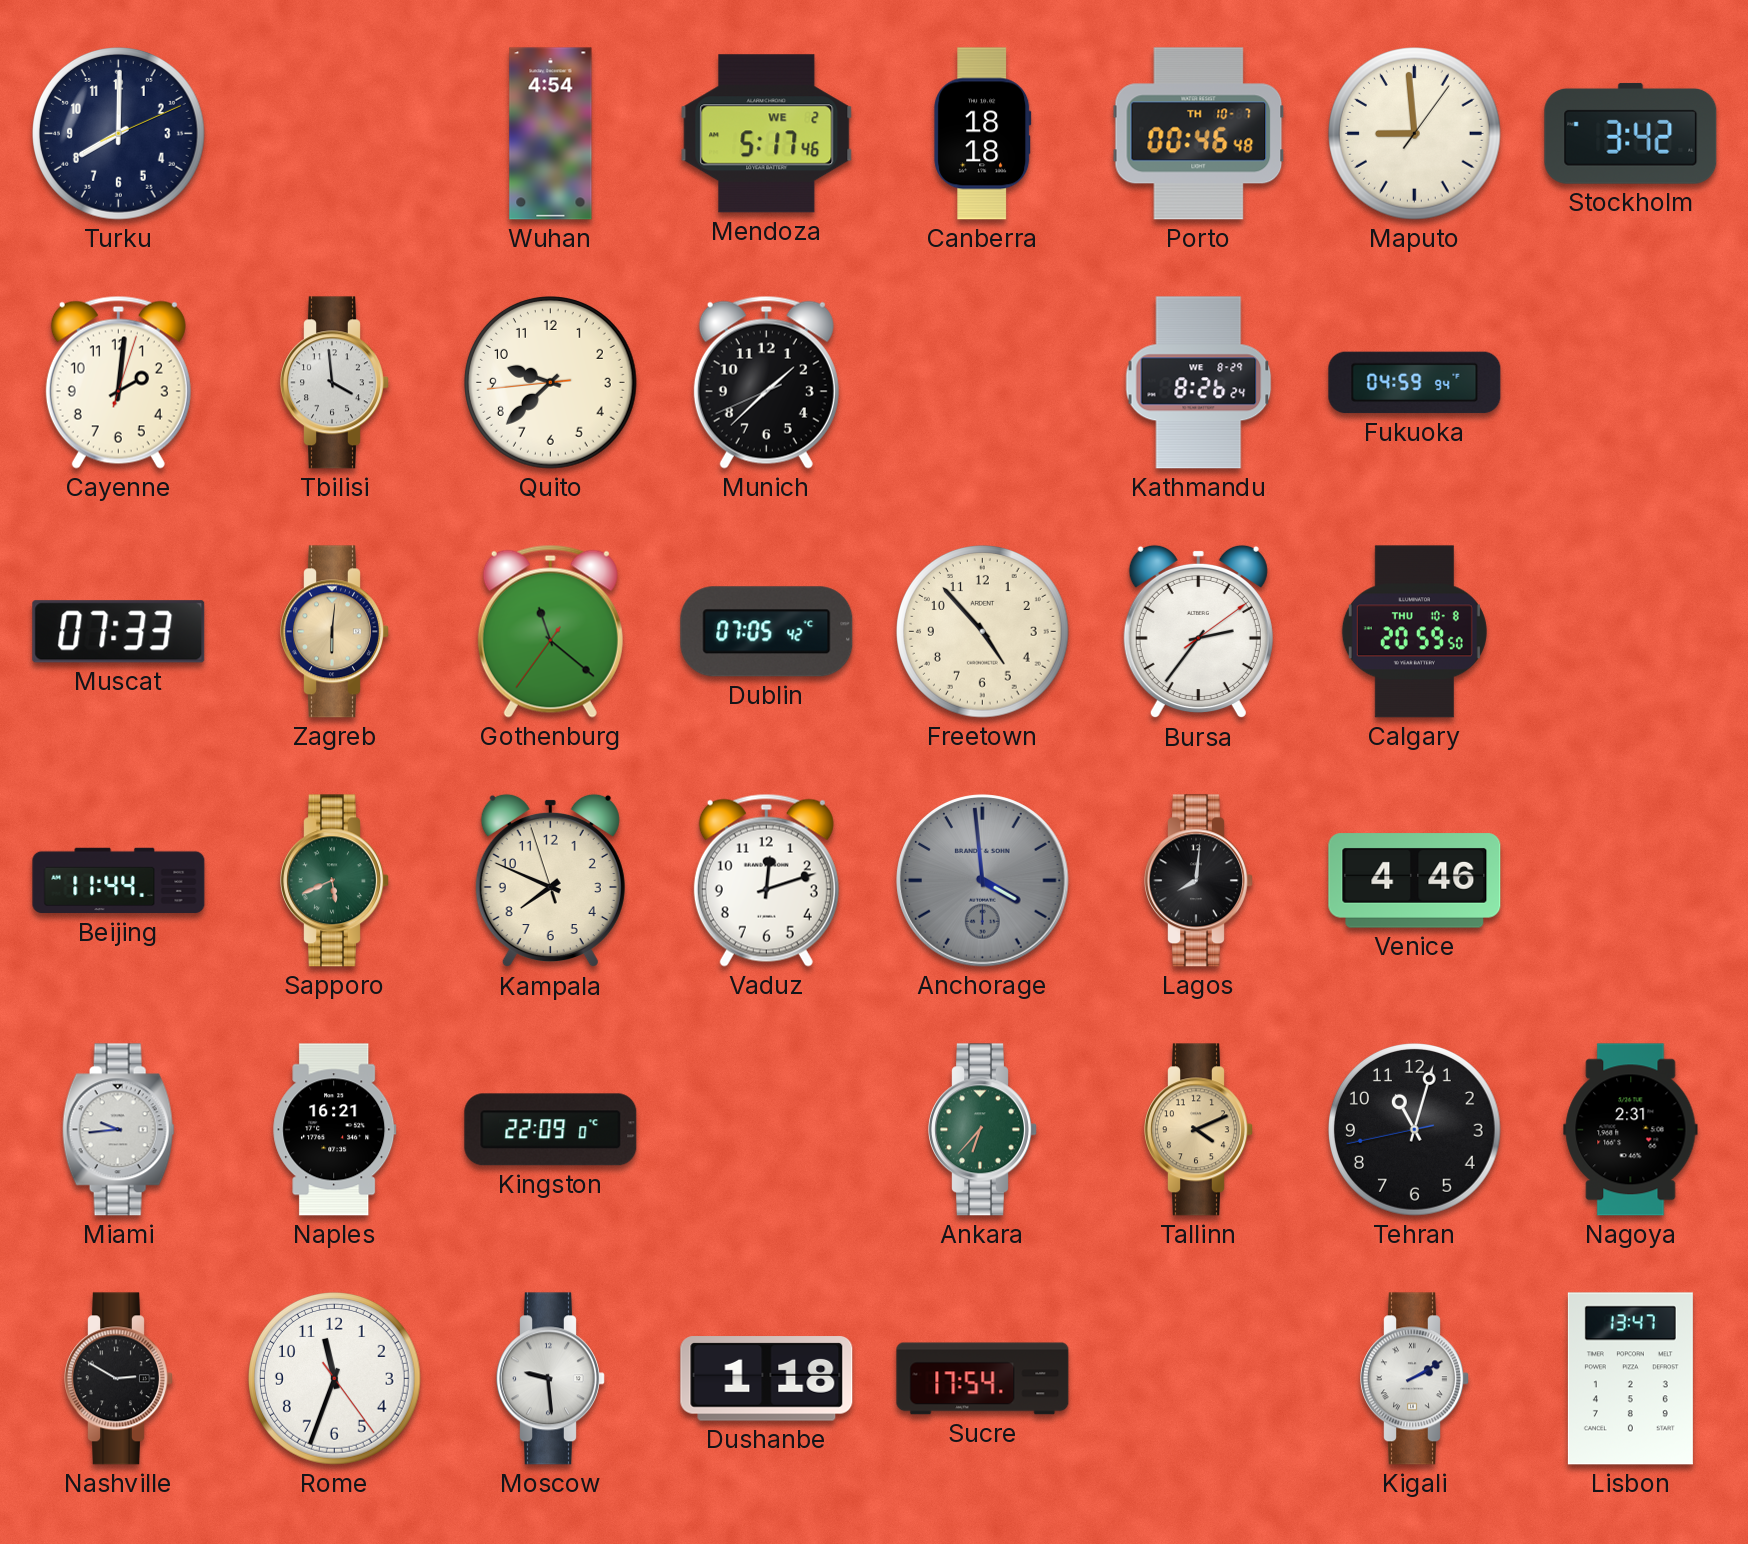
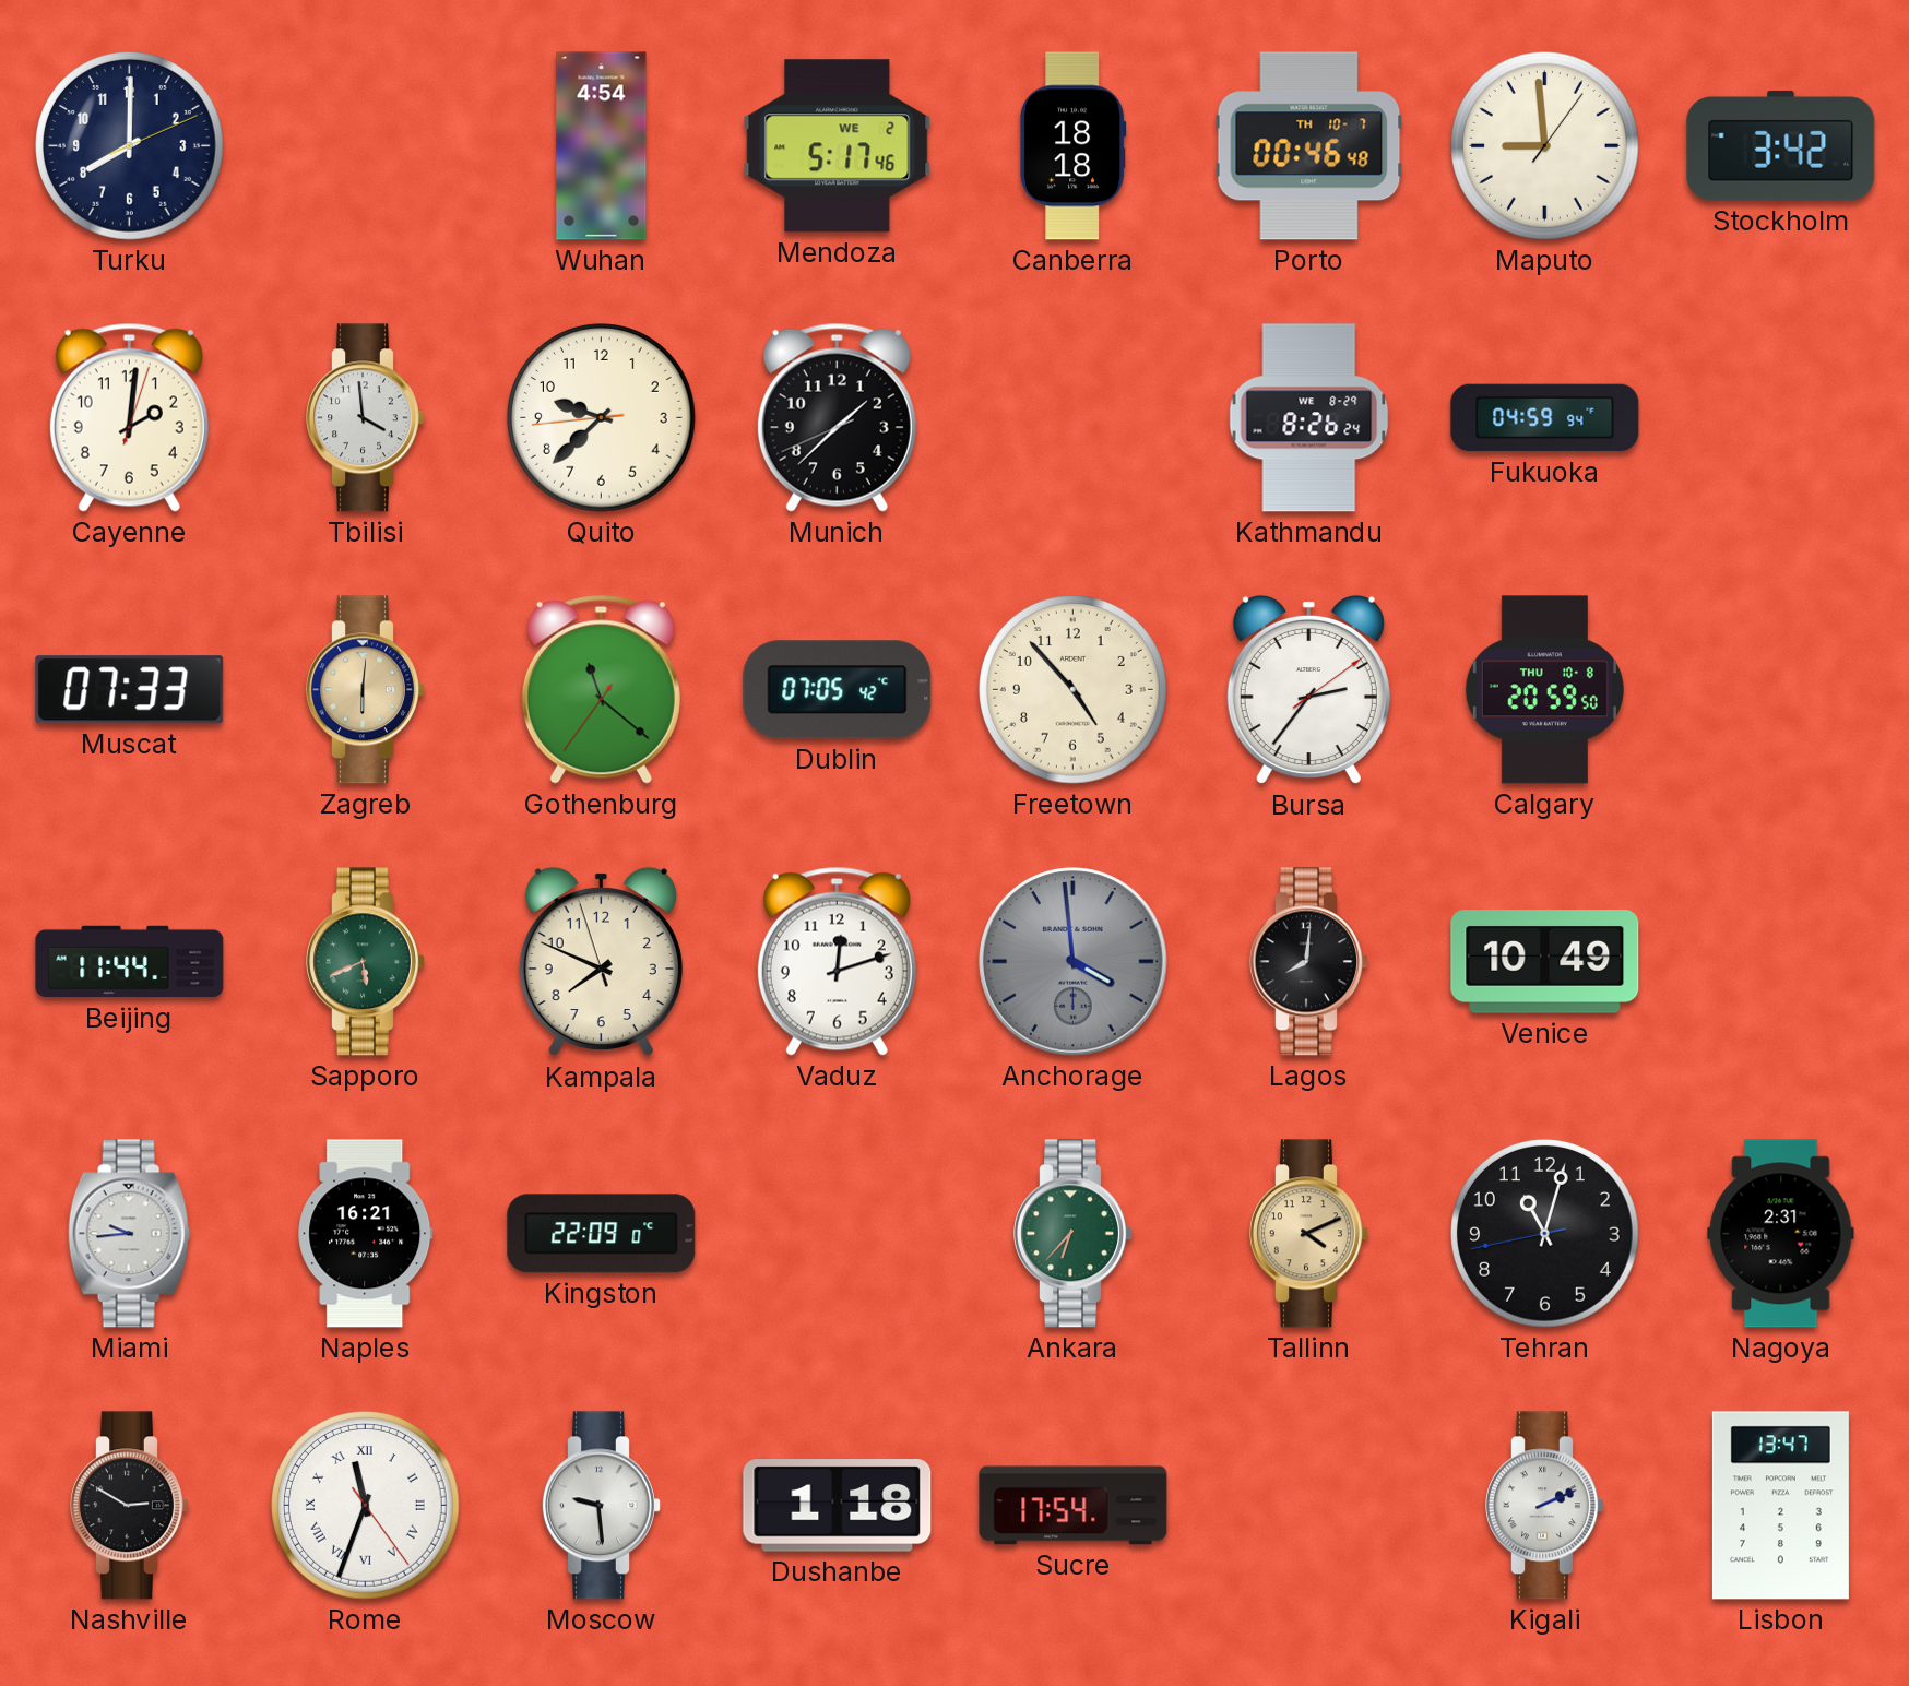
Venice: 4:46 -> 10:49
Rome numerals: Arabic -> Roman
Kigali: 2:10 -> 2:11
